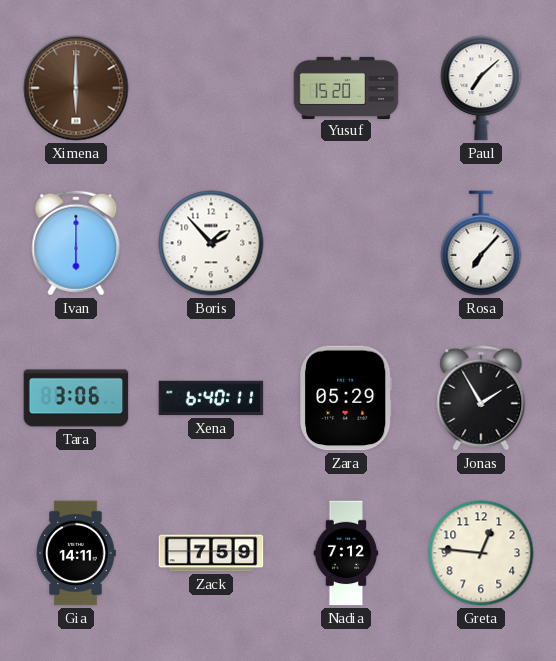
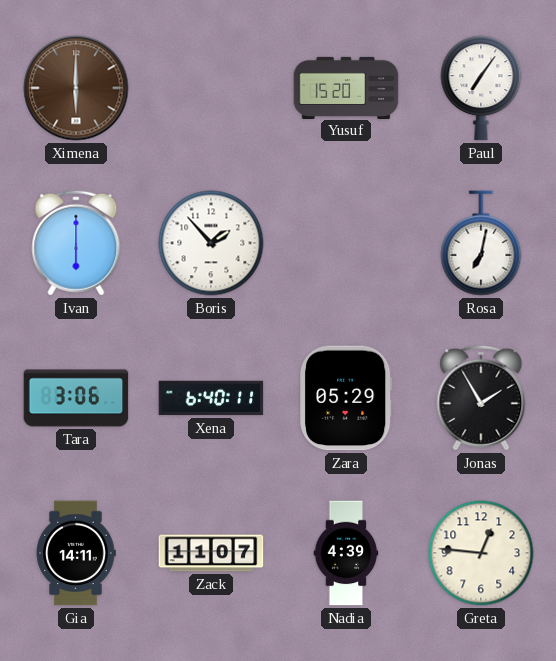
Paul: 7:08 -> 7:06
Rosa: 7:07 -> 7:02
Zack: 7:59 -> 11:07
Nadia: 7:12 -> 4:39
